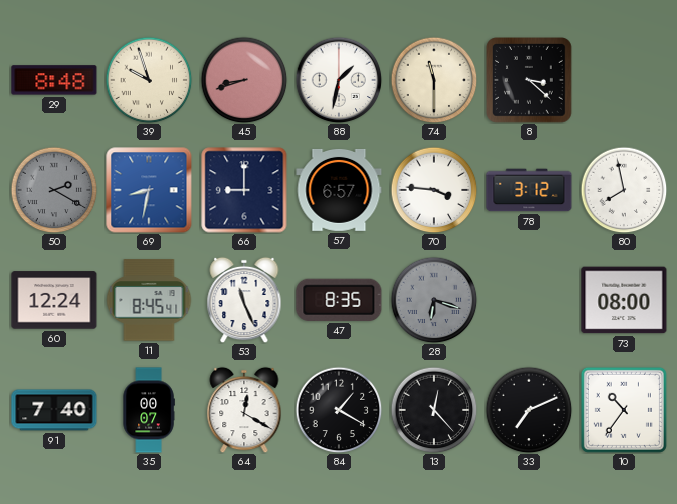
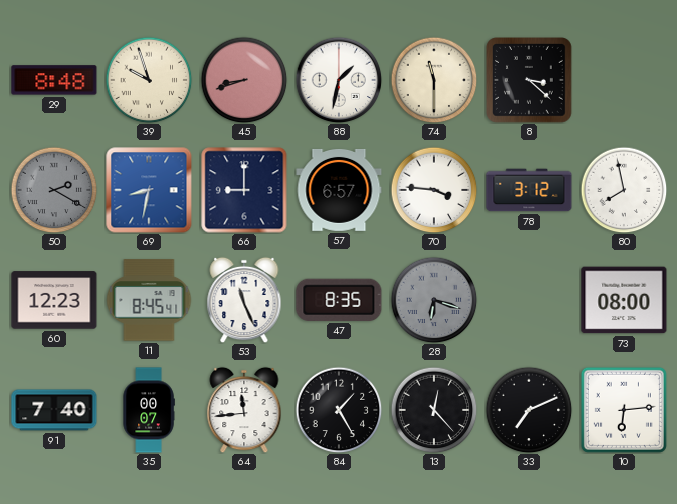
60: 12:24 -> 12:23
64: 12:20 -> 11:44
84: 1:20 -> 1:25
10: 10:36 -> 6:14
